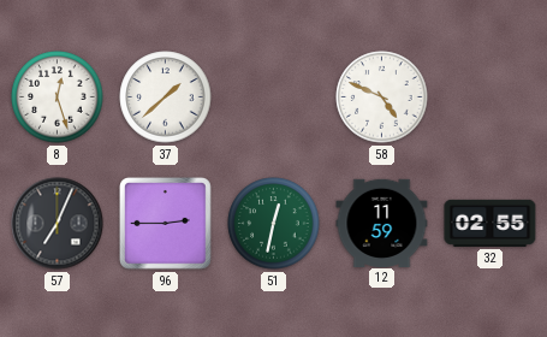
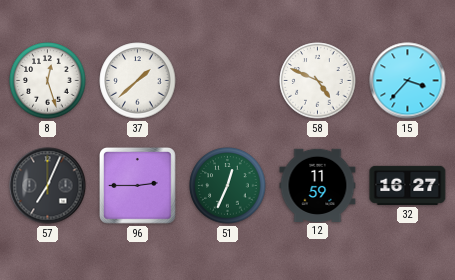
15: none -> 3:37
51: 12:32 -> 12:34
32: 02:55 -> 16:27
